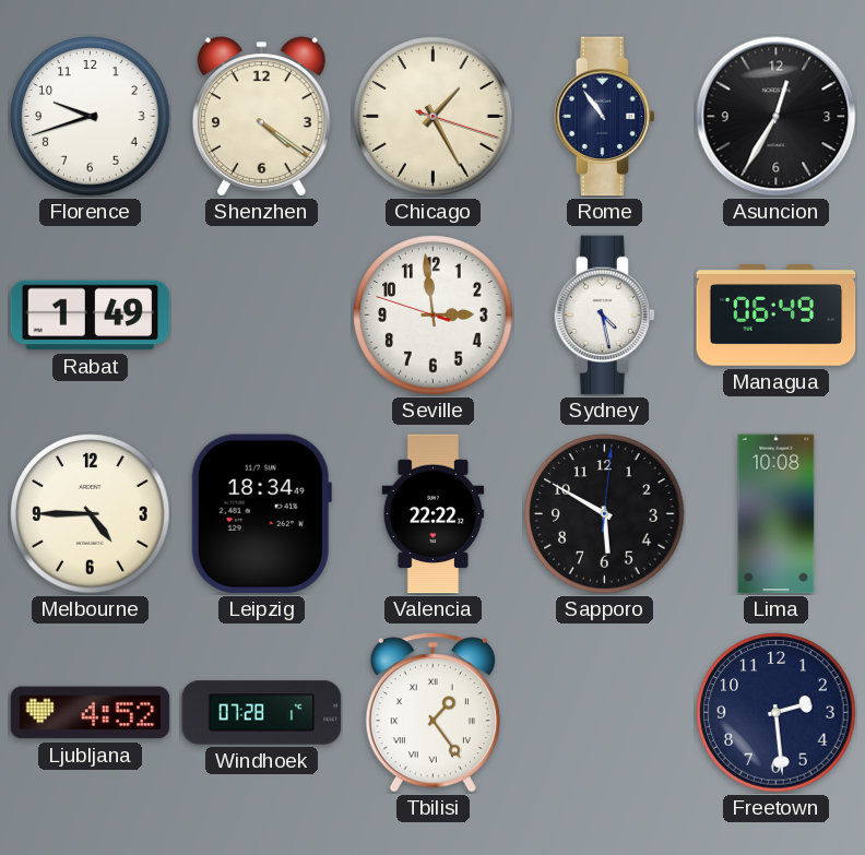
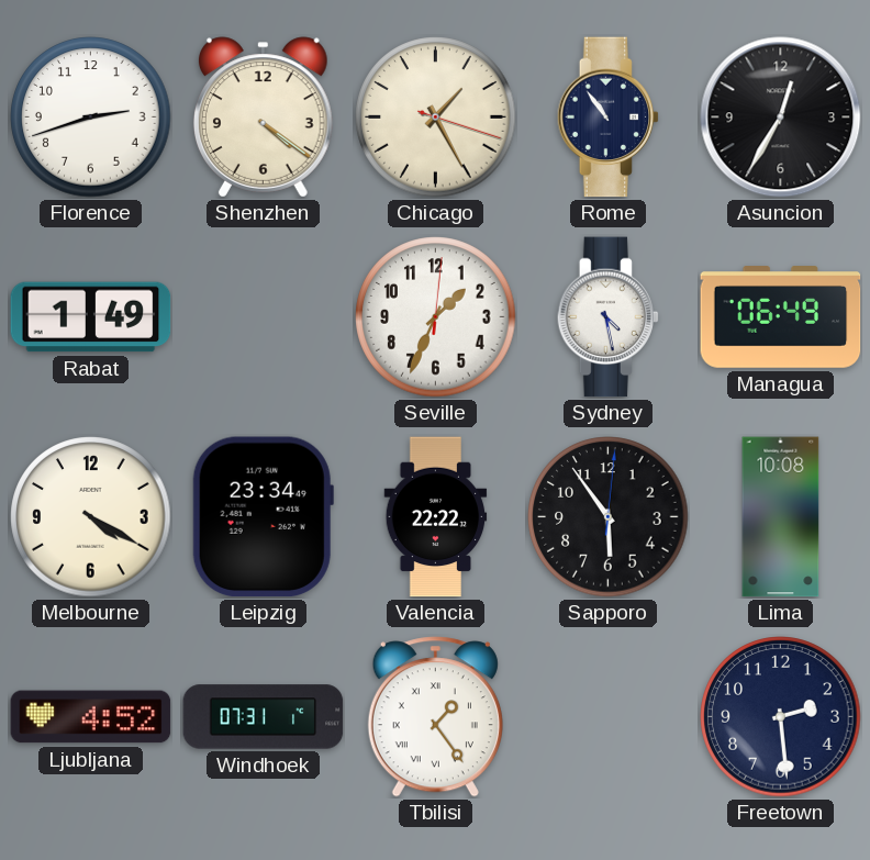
Florence: 9:42 -> 2:42
Seville: 2:58 -> 1:34
Melbourne: 4:45 -> 4:20
Leipzig: 18:34 -> 23:34
Sapporo: 5:50 -> 5:54
Windhoek: 07:28 -> 07:31
